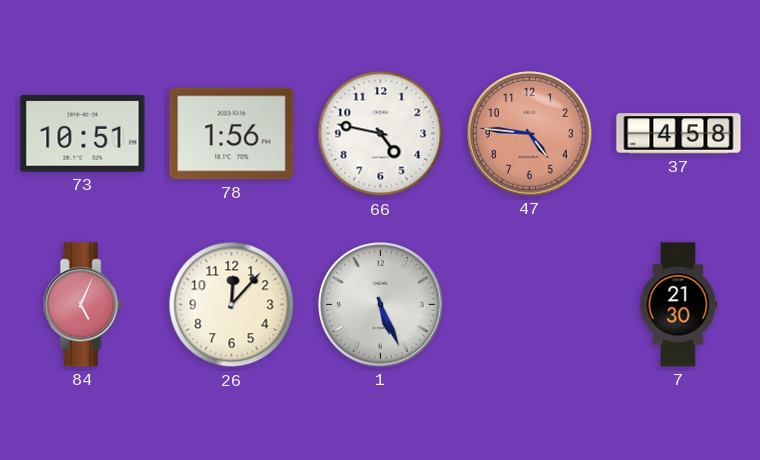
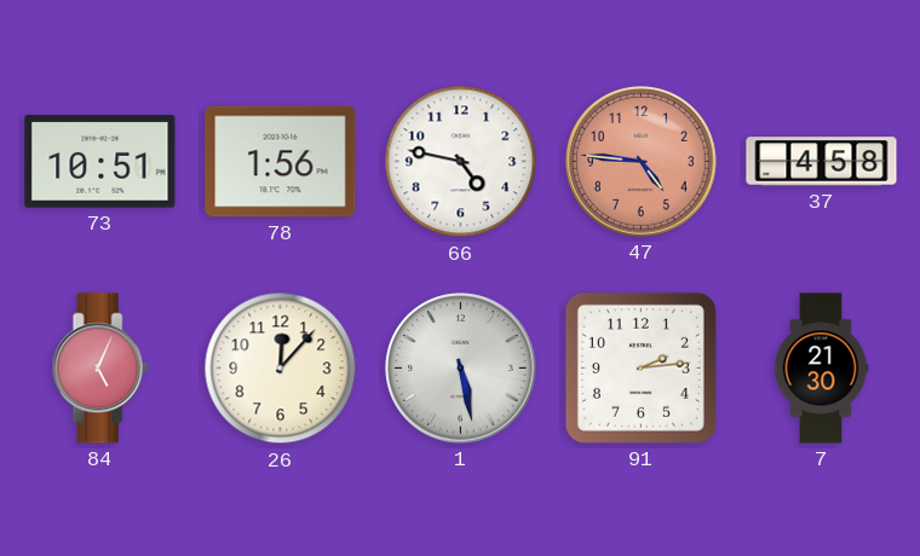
1: 5:26 -> 5:28
91: none -> 2:14
